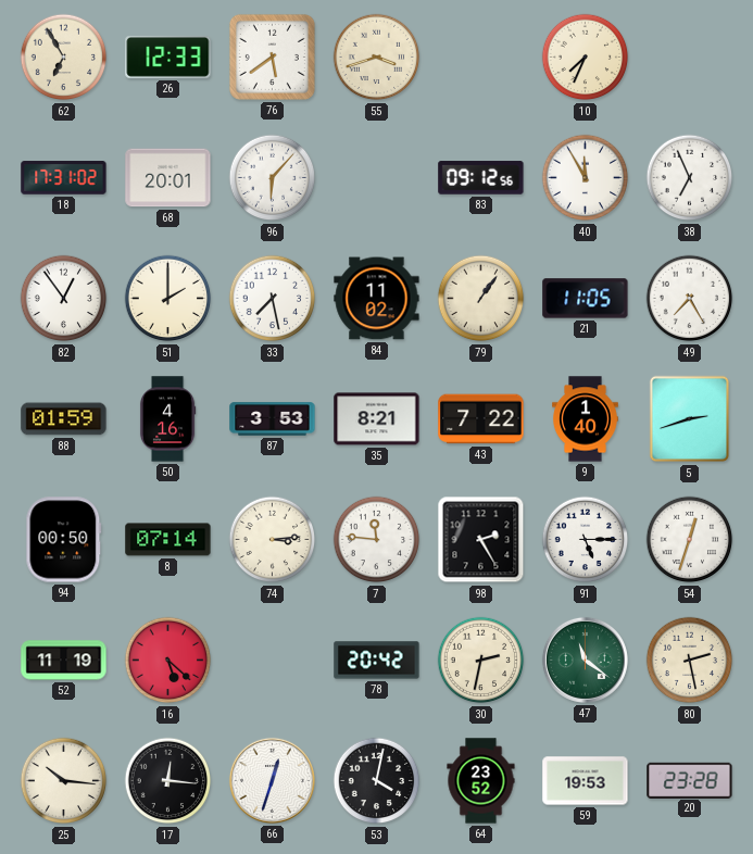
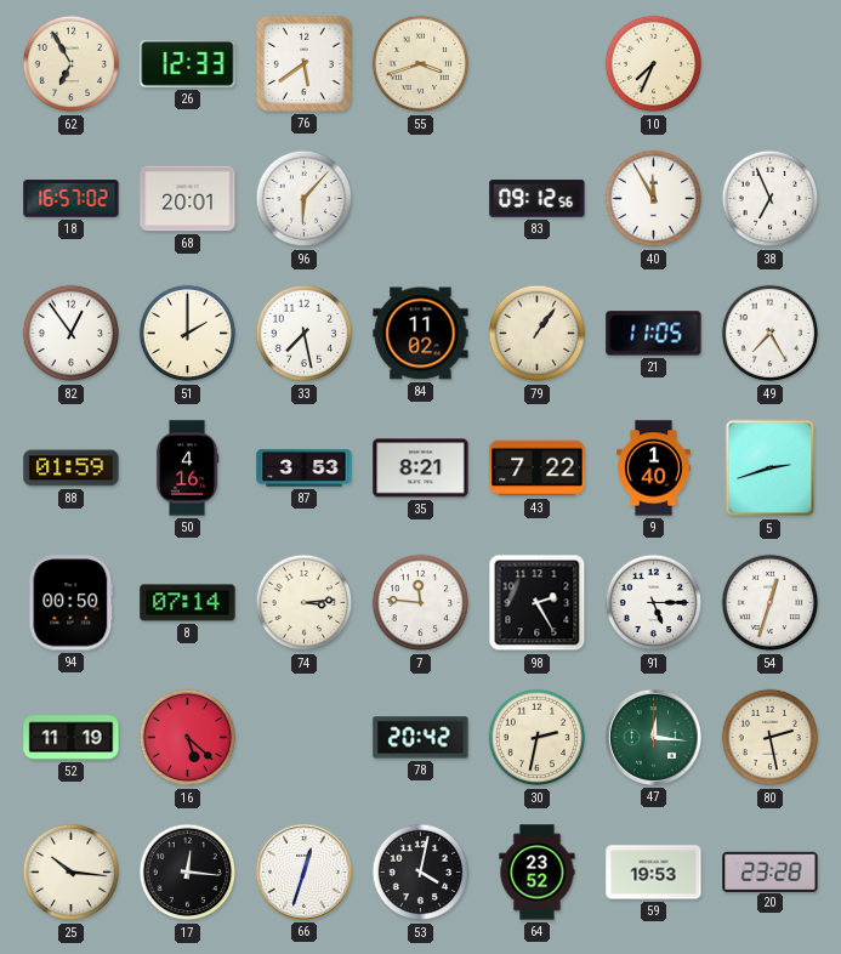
18: 17:31 -> 16:57
47: 11:21 -> 12:16
